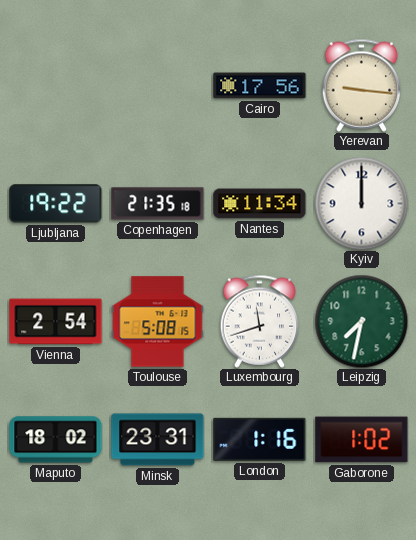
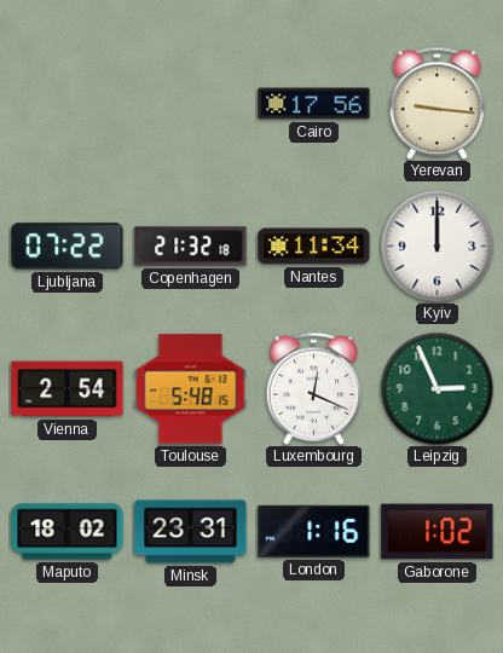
Ljubljana: 19:22 -> 07:22
Copenhagen: 21:35 -> 21:32
Toulouse: 5:08 -> 5:48
Luxembourg: 11:42 -> 12:19
Leipzig: 7:32 -> 2:56
